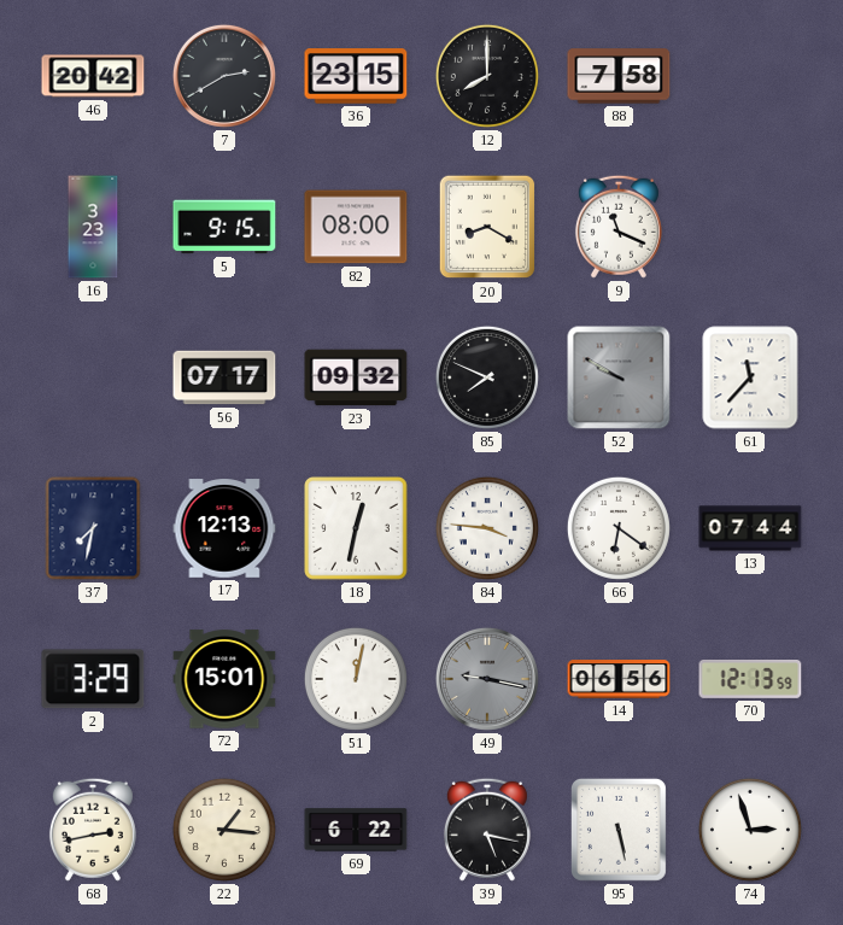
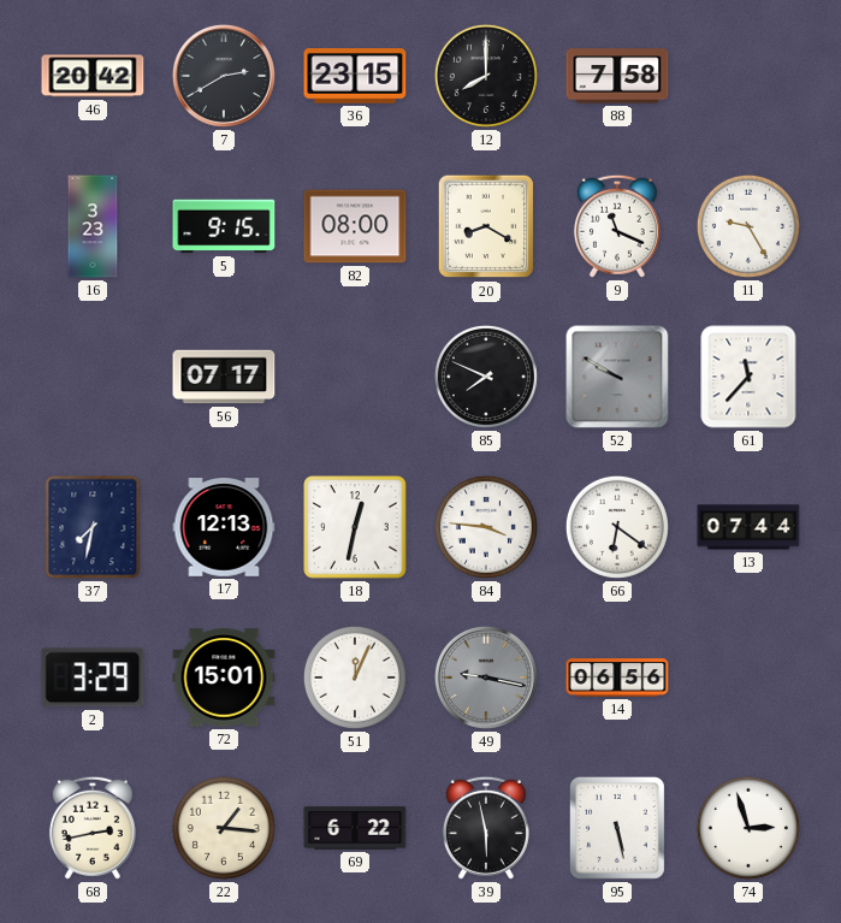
11: none -> 9:25
23: 09:32 -> none
51: 12:02 -> 12:04
70: 12:13 -> none
39: 5:17 -> 5:58
